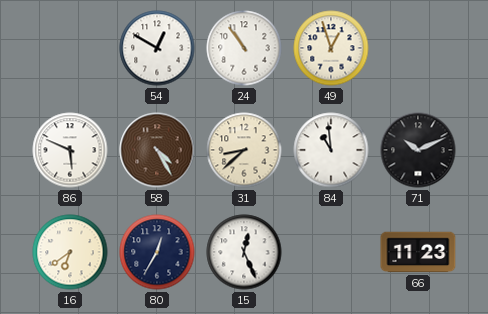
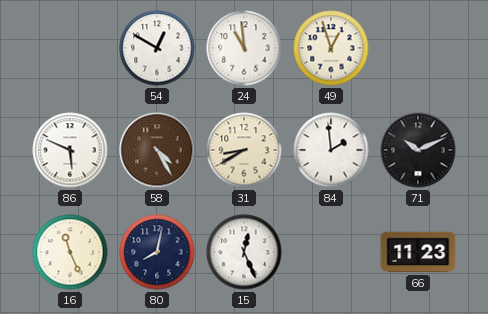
24: 10:54 -> 10:59
31: 8:38 -> 8:40
84: 10:59 -> 1:59
16: 6:39 -> 11:26
80: 12:35 -> 8:02
